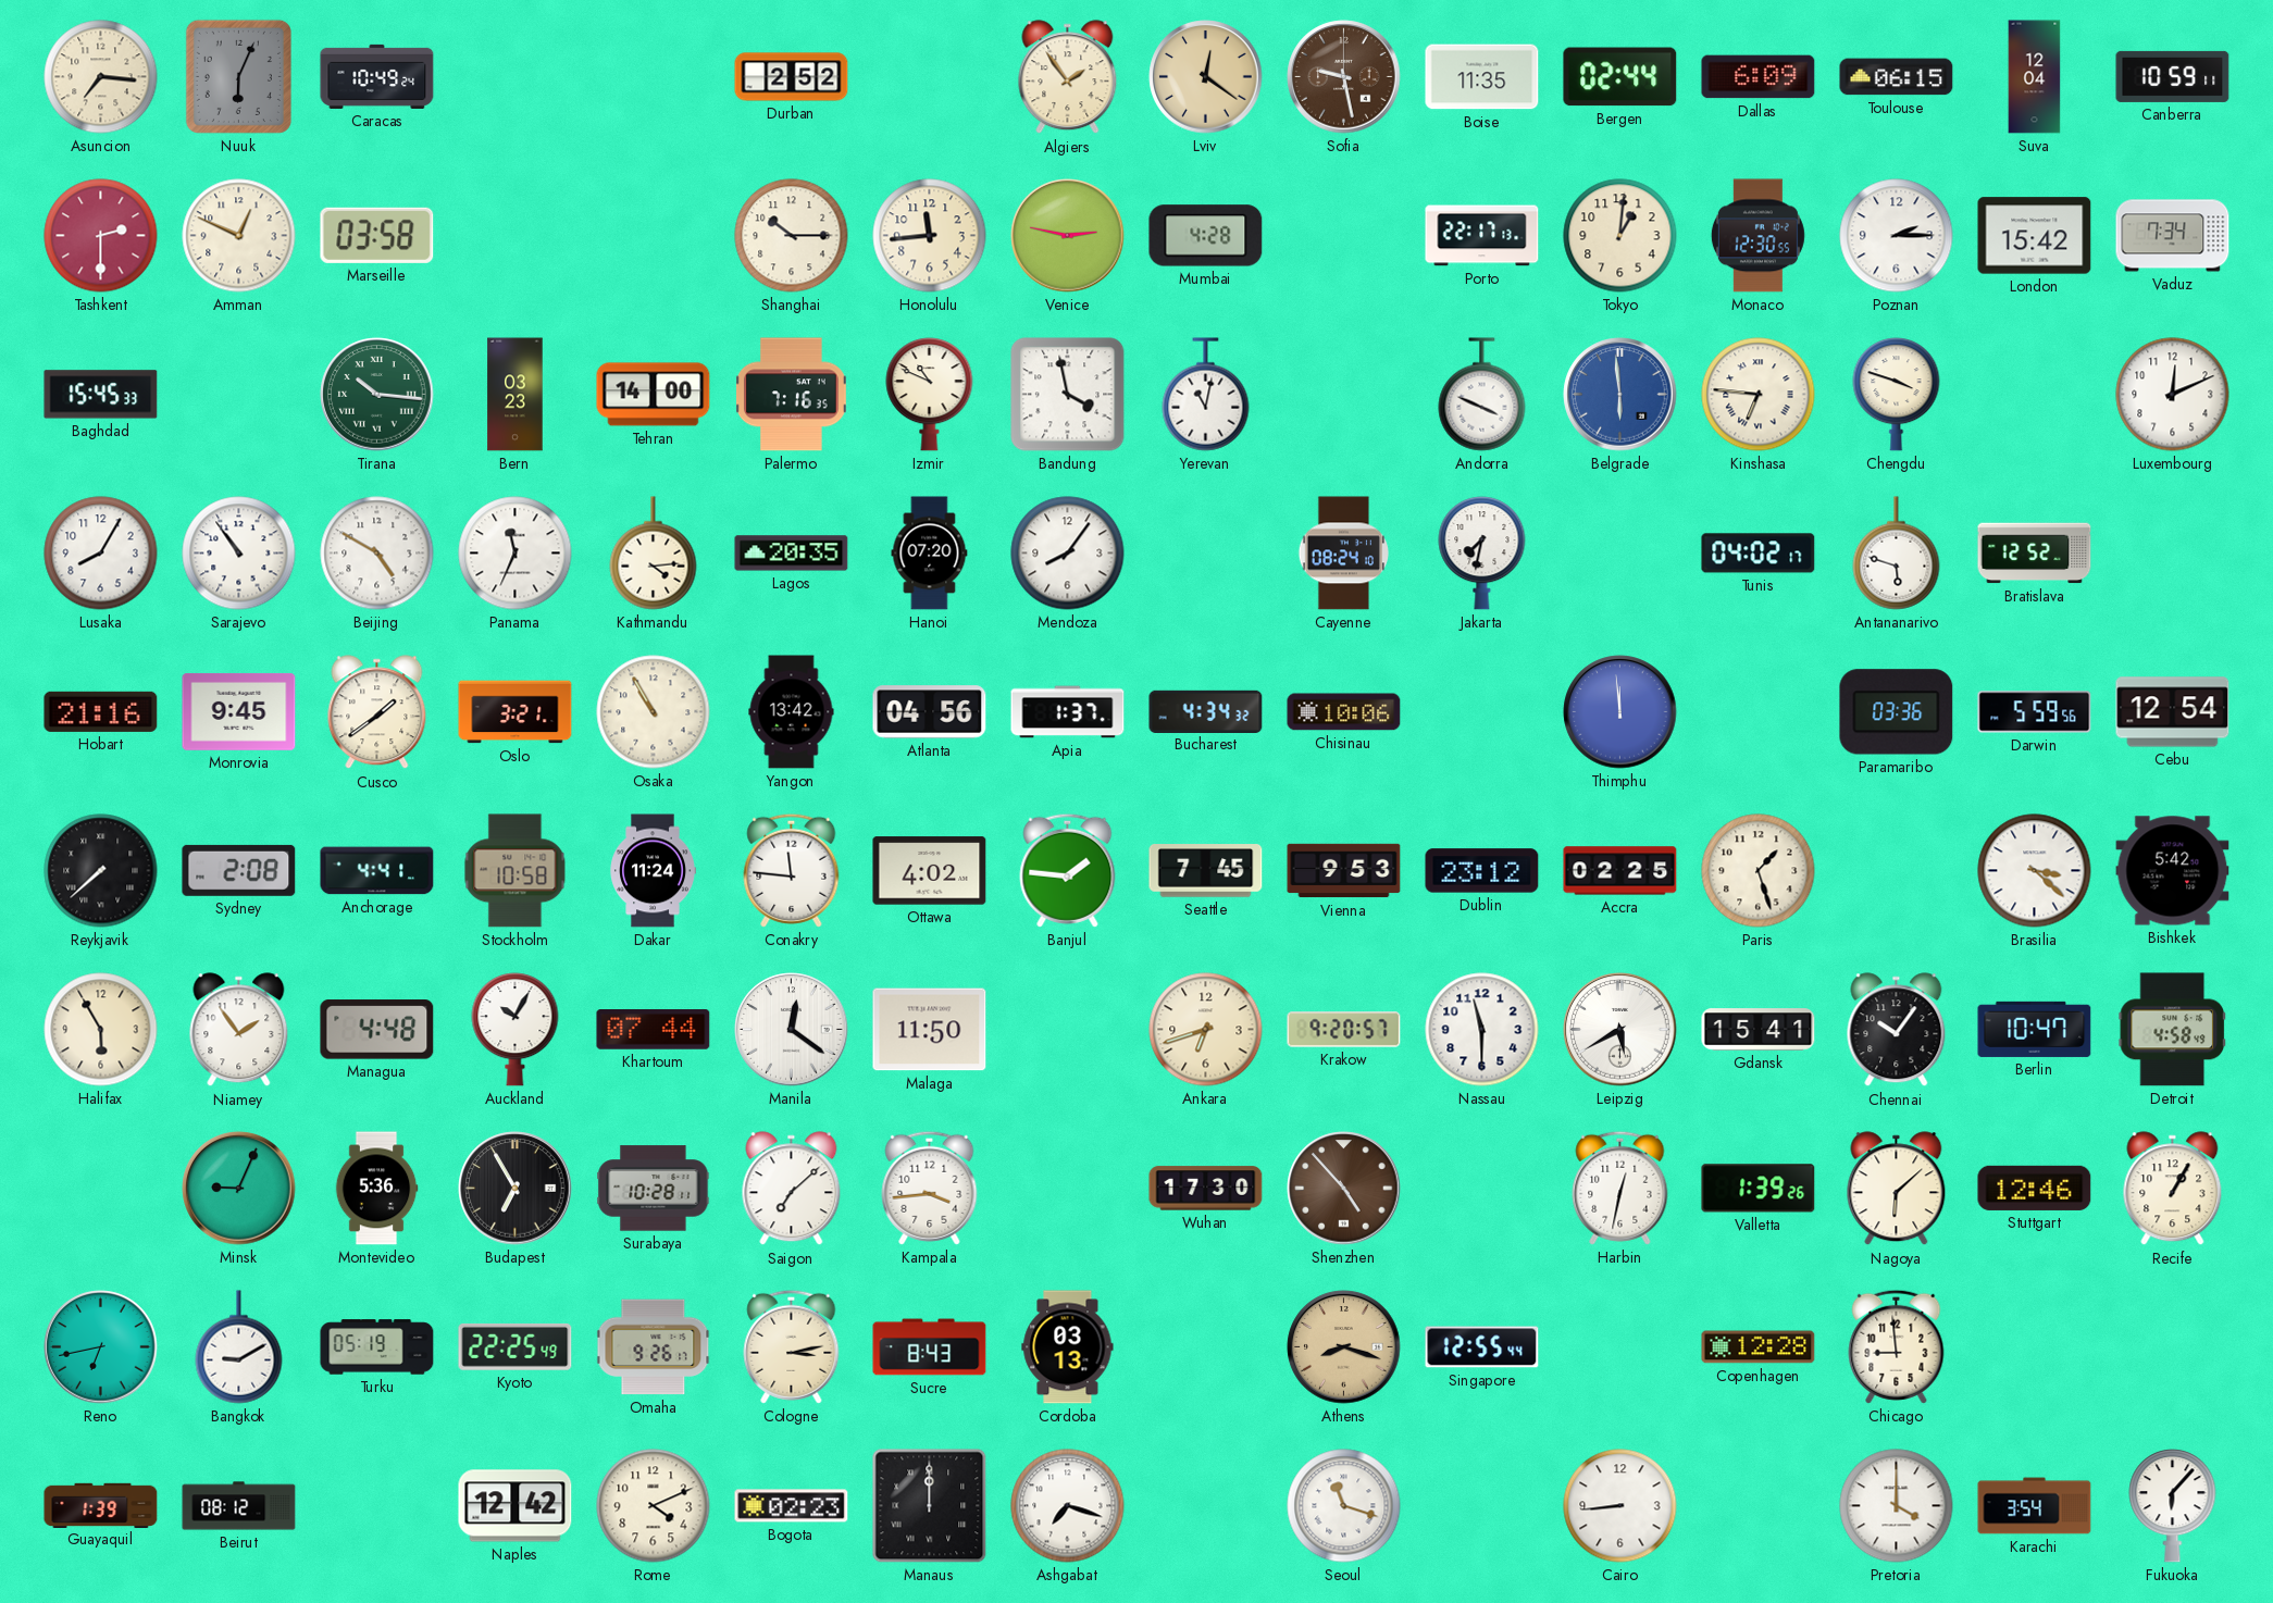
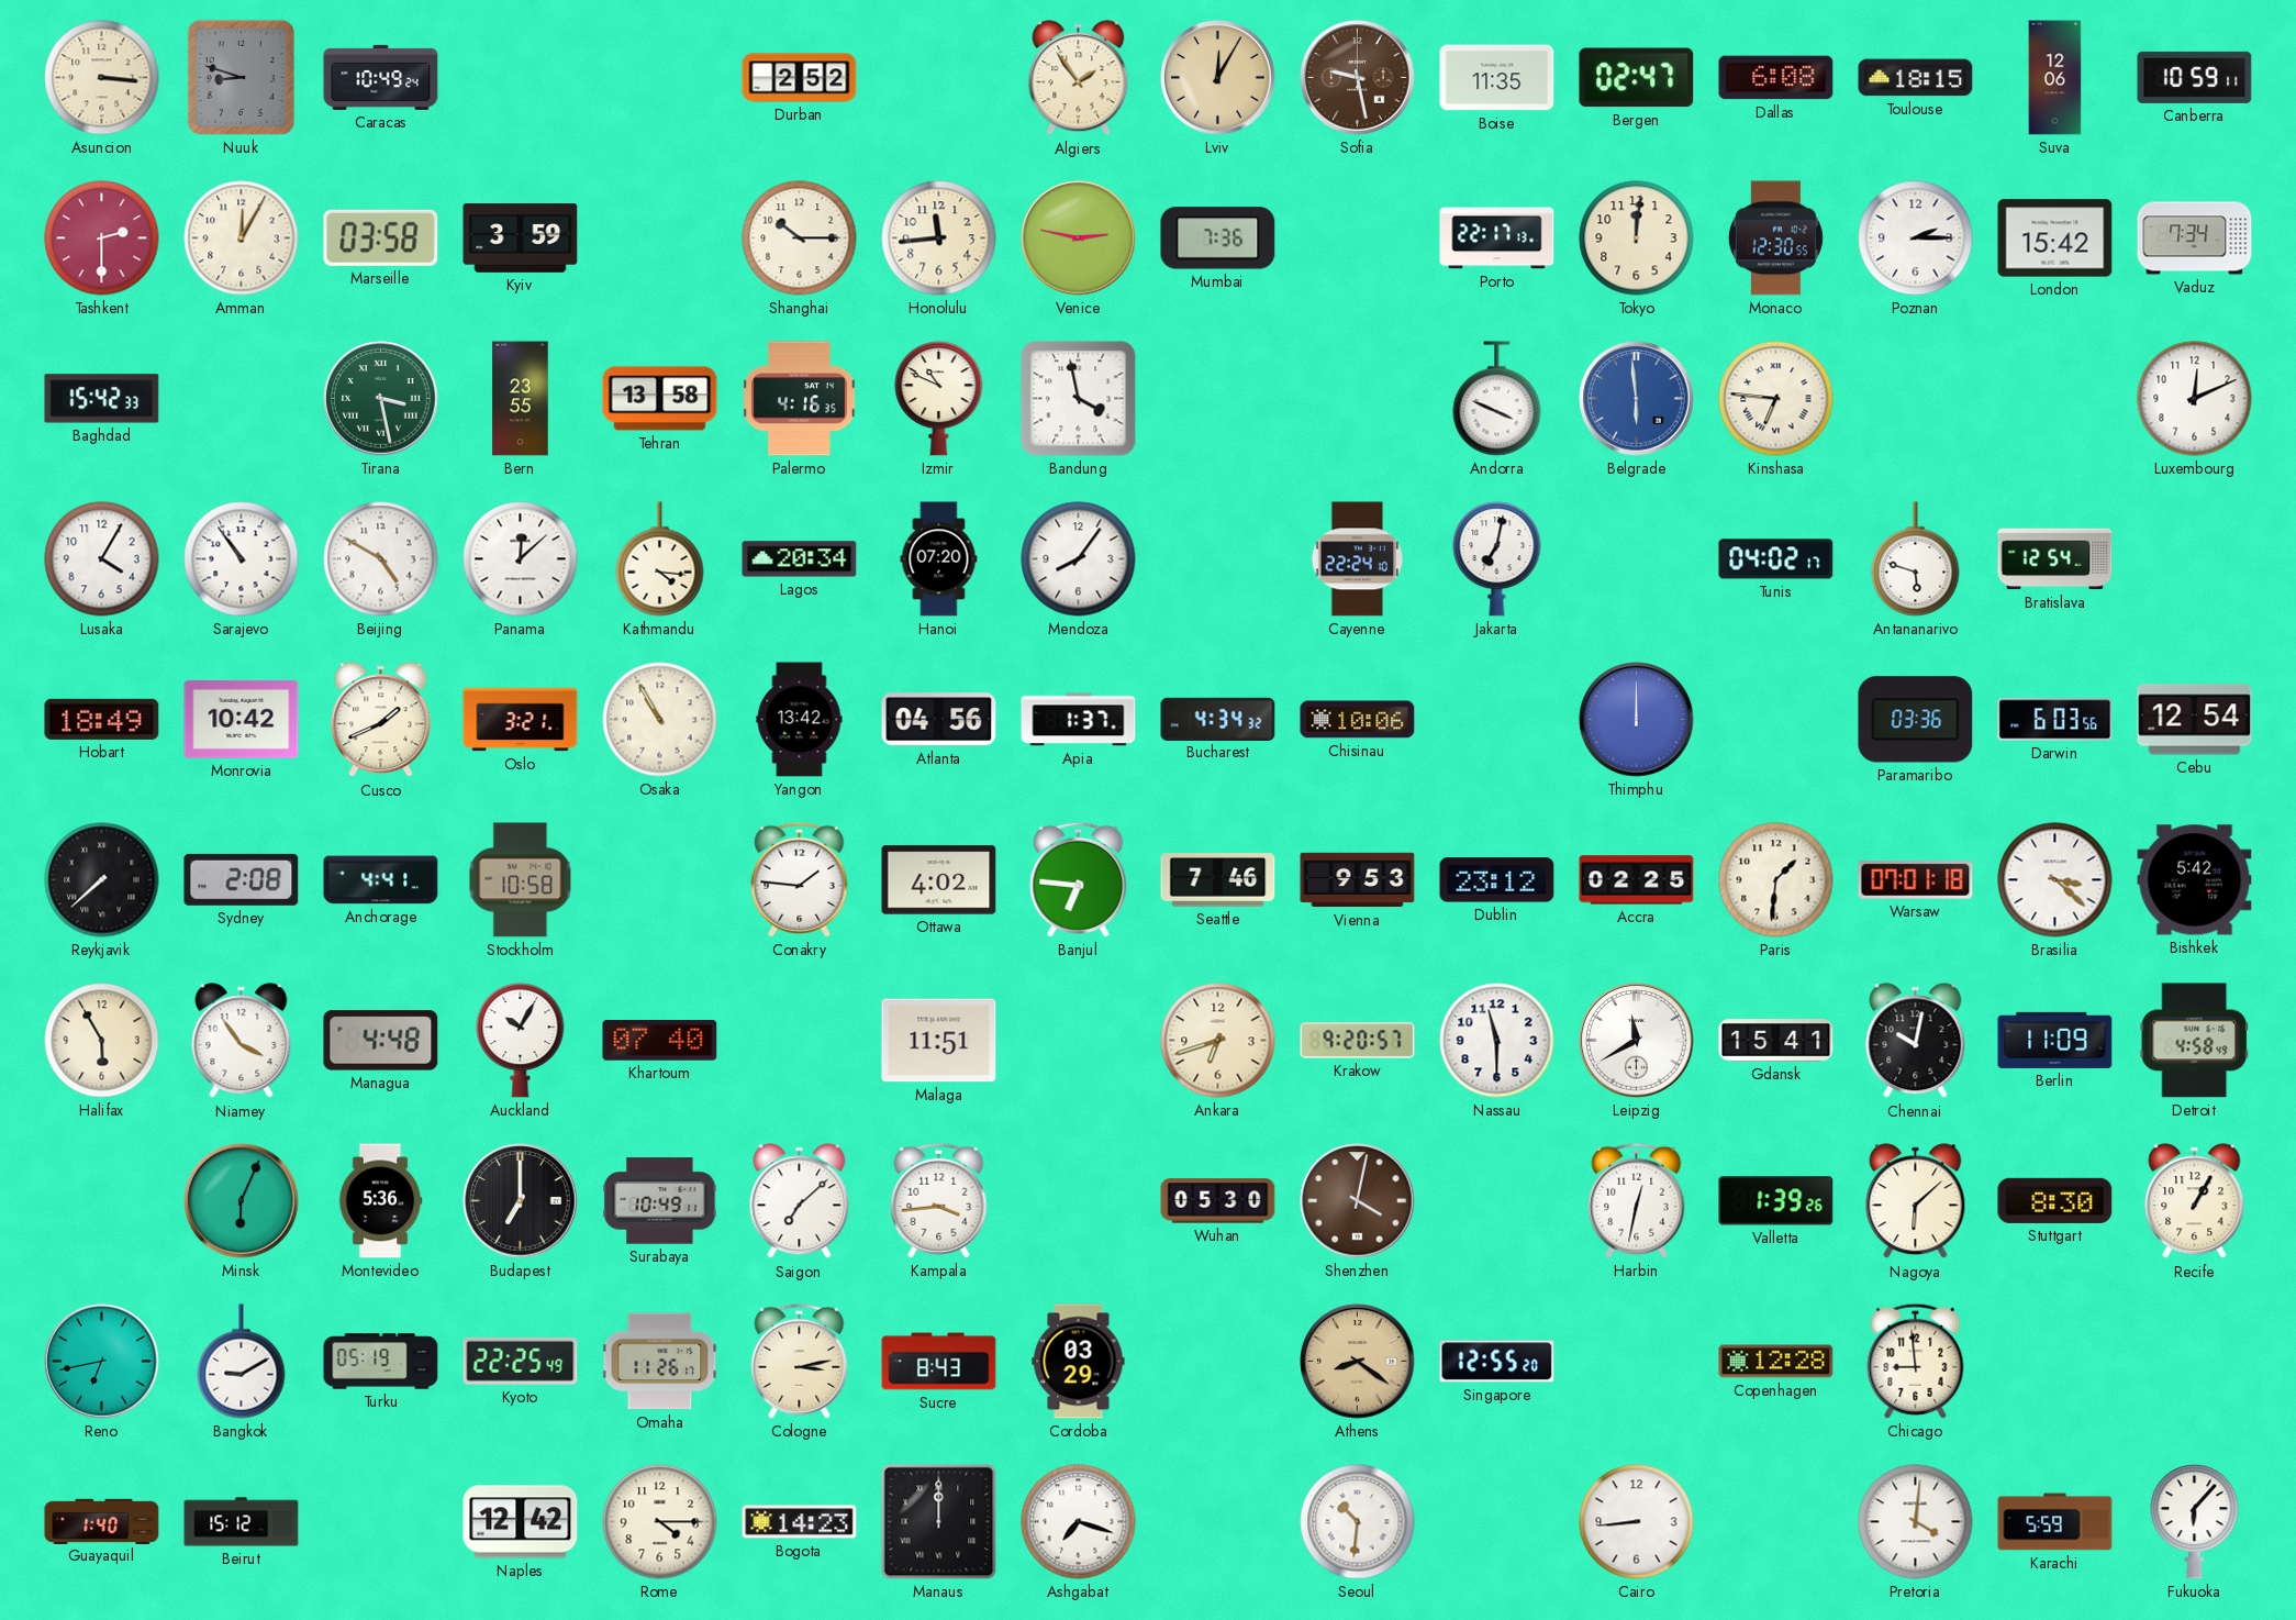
Asuncion: 7:16 -> 3:16
Nuuk: 6:04 -> 8:48
Lviv: 12:21 -> 12:05
Bergen: 02:44 -> 02:47
Dallas: 6:09 -> 6:08
Toulouse: 06:15 -> 18:15
Suva: 12:04 -> 12:06
Amman: 12:49 -> 12:05
Kyiv: none -> 3:59
Mumbai: 4:28 -> 7:36
Tokyo: 1:01 -> 12:01
Baghdad: 15:45 -> 15:42
Tirana: 10:16 -> 3:28
Bern: 03:23 -> 23:55
Tehran: 14:00 -> 13:58
Palermo: 7:16 -> 4:16
Yerevan: 11:02 -> none
Chengdu: 3:48 -> none
Lusaka: 8:05 -> 4:05
Panama: 11:34 -> 12:08
Kathmandu: 4:14 -> 4:16
Lagos: 20:35 -> 20:34
Cayenne: 08:24 -> 22:24
Jakarta: 7:32 -> 7:02
Bratislava: 12:52 -> 12:54
Hobart: 21:16 -> 18:49
Monrovia: 9:45 -> 10:42
Cusco: 1:39 -> 1:41
Thimphu: 11:59 -> 12:00
Darwin: 5:59 -> 6:03
Dakar: 11:24 -> none
Conakry: 11:46 -> 1:46
Banjul: 1:46 -> 6:46
Seattle: 7:45 -> 7:46
Paris: 1:27 -> 1:31
Warsaw: none -> 07:01
Niamey: 1:54 -> 3:54
Khartoum: 07:44 -> 07:40
Manila: 12:21 -> none
Malaga: 11:50 -> 11:51
Leipzig: 5:40 -> 11:40
Chennai: 10:06 -> 10:02
Berlin: 10:47 -> 11:09
Minsk: 9:04 -> 6:04
Budapest: 6:55 -> 7:00
Surabaya: 10:28 -> 10:49
Wuhan: 17:30 -> 05:30
Shenzhen: 4:53 -> 4:02
Stuttgart: 12:46 -> 8:30
Omaha: 9:26 -> 11:26
Cordoba: 03:13 -> 03:29
Athens: 8:18 -> 8:21
Singapore: 12:55:44 -> 12:55:20
Guayaquil: 1:39 -> 1:40
Beirut: 08:12 -> 15:12
Rome: 4:11 -> 4:15
Bogota: 02:23 -> 14:23
Seoul: 11:18 -> 10:31
Pretoria: 4:00 -> 4:01
Karachi: 3:54 -> 5:59
